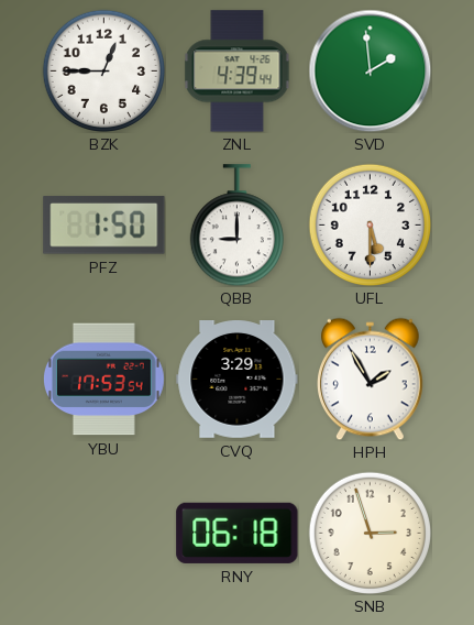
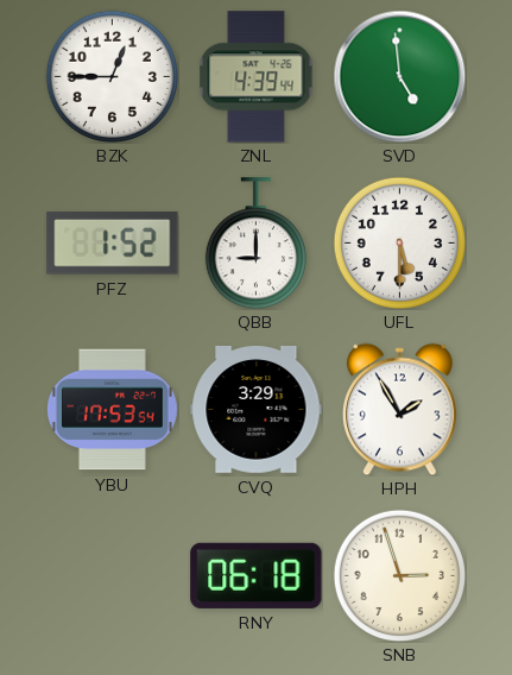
SVD: 1:59 -> 4:59
PFZ: 1:50 -> 1:52
